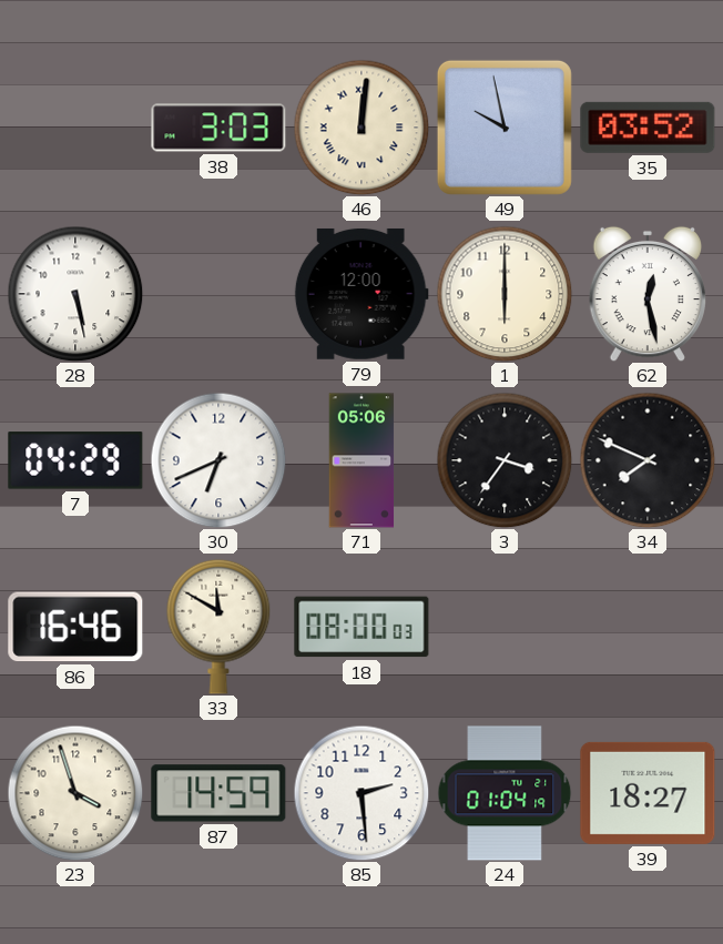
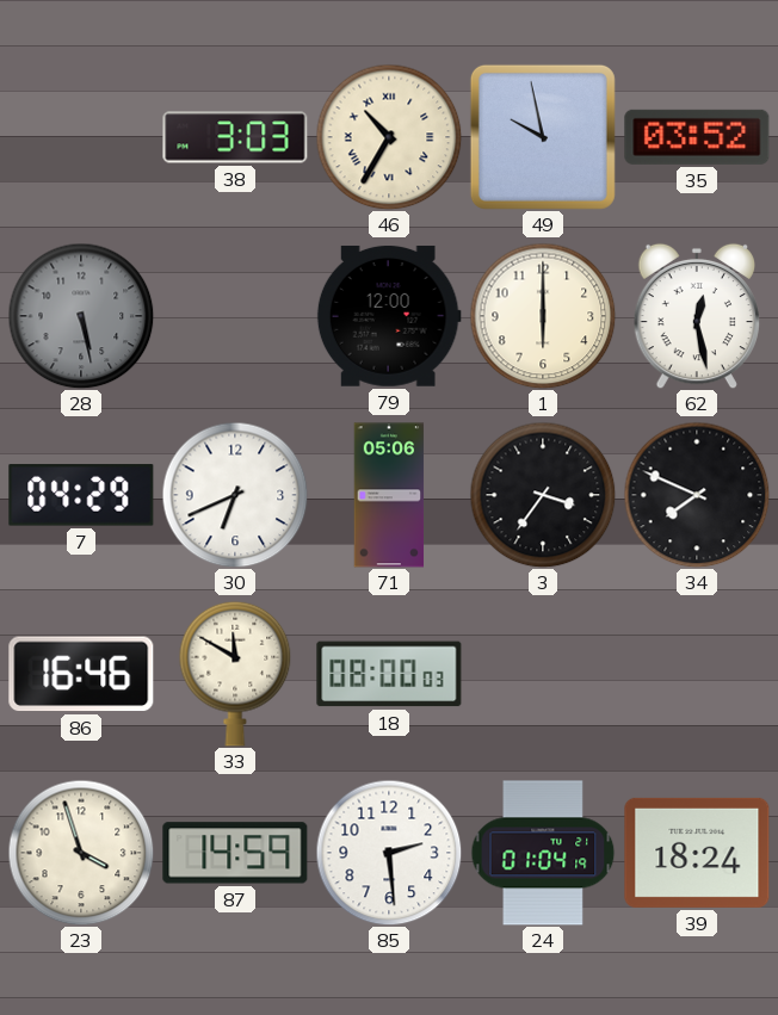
46: 12:01 -> 10:35
28 dial: white -> grey
39: 18:27 -> 18:24
